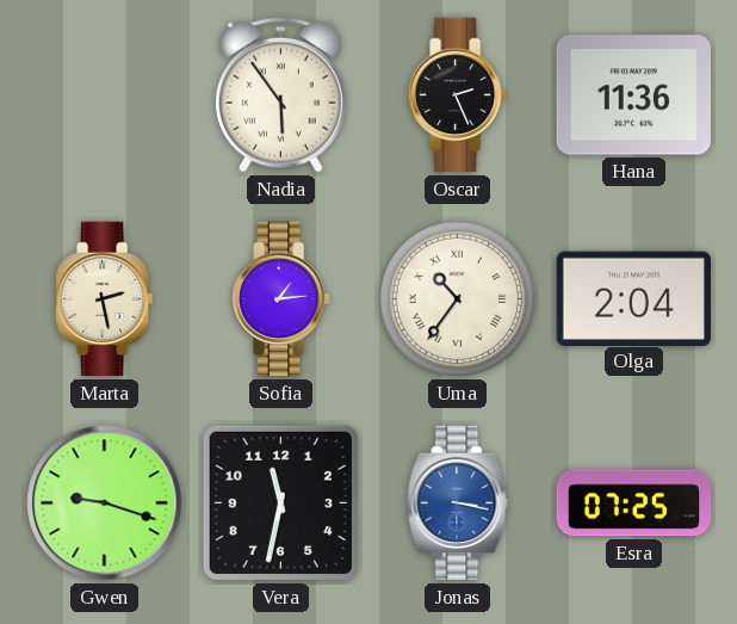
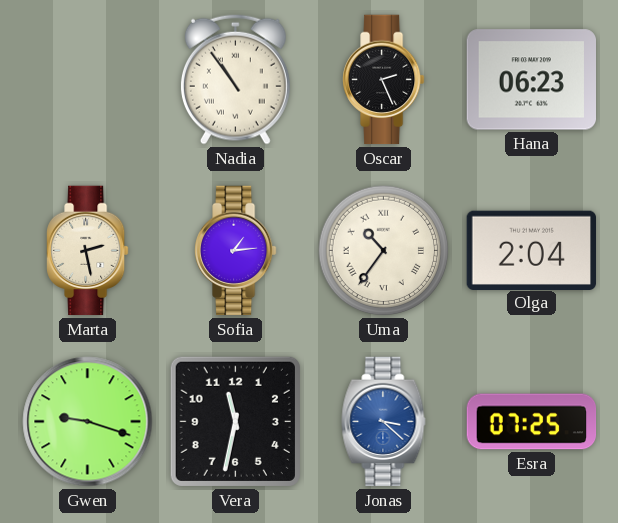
Nadia: 5:54 -> 10:54
Hana: 11:36 -> 06:23
Jonas: 3:17 -> 3:22
